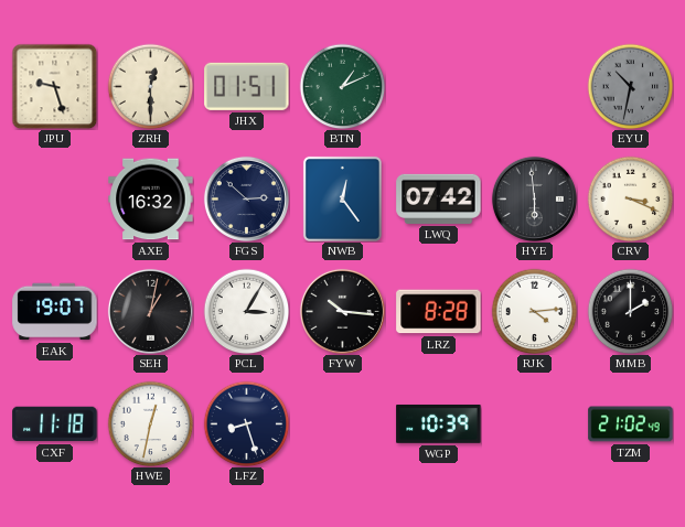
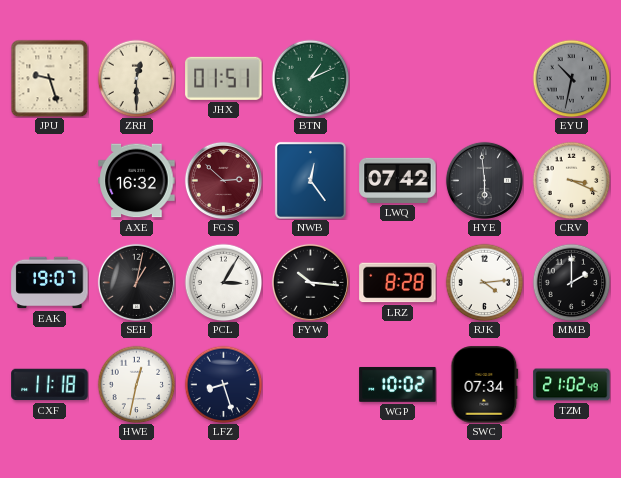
FGS dial: navy -> burgundy
WGP: 10:39 -> 10:02
SWC: none -> 07:34
